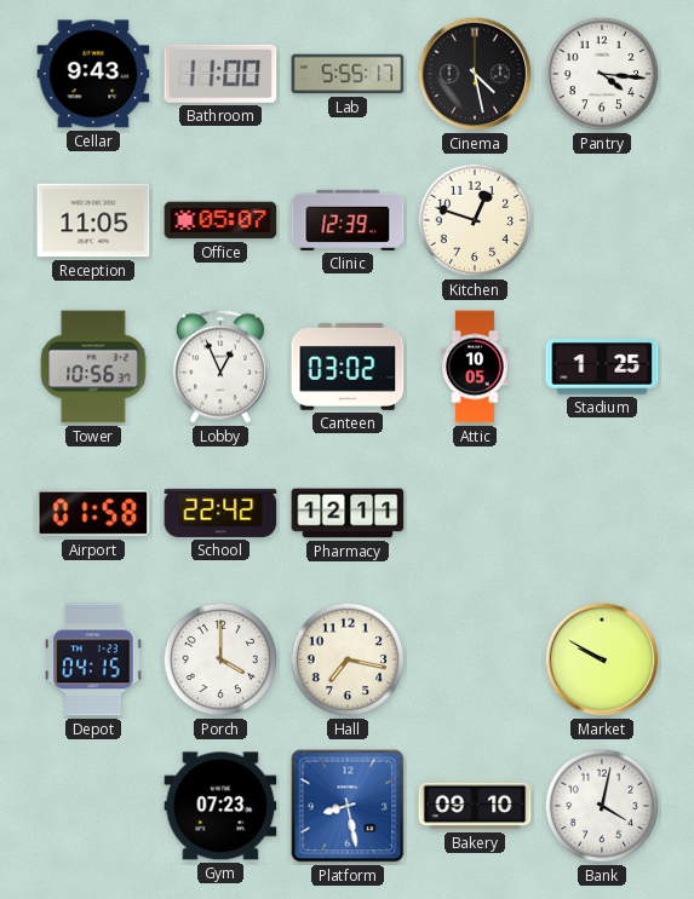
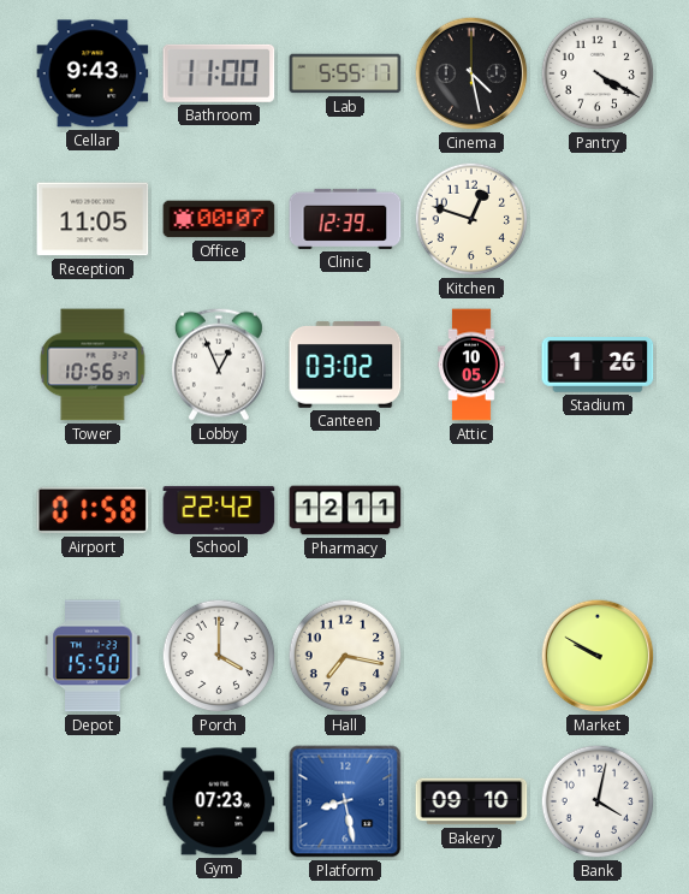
Pantry: 4:16 -> 4:20
Office: 05:07 -> 00:07
Stadium: 1:25 -> 1:26
Depot: 04:15 -> 15:50
